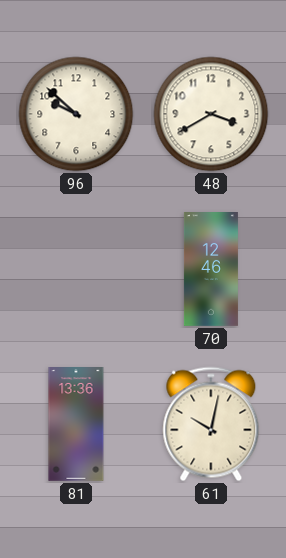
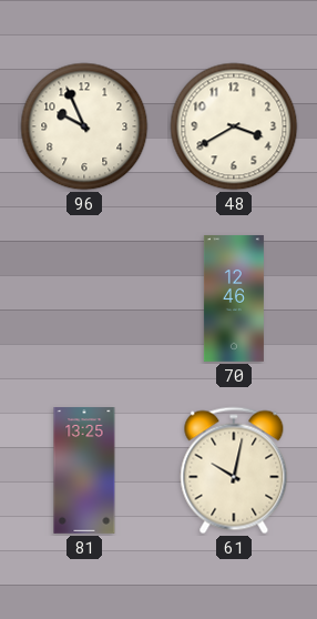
96: 9:52 -> 9:56
81: 13:36 -> 13:25
